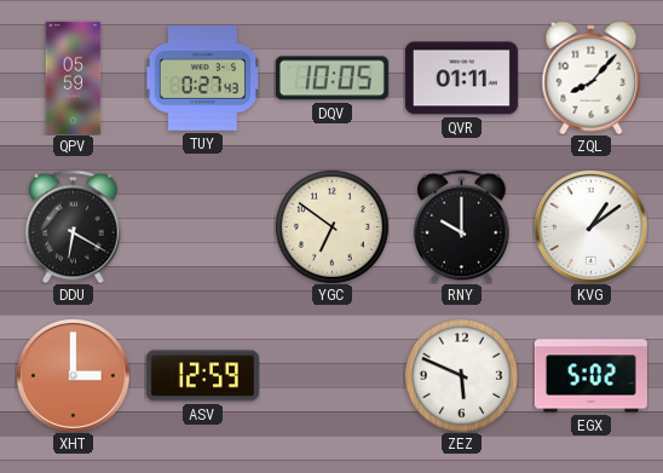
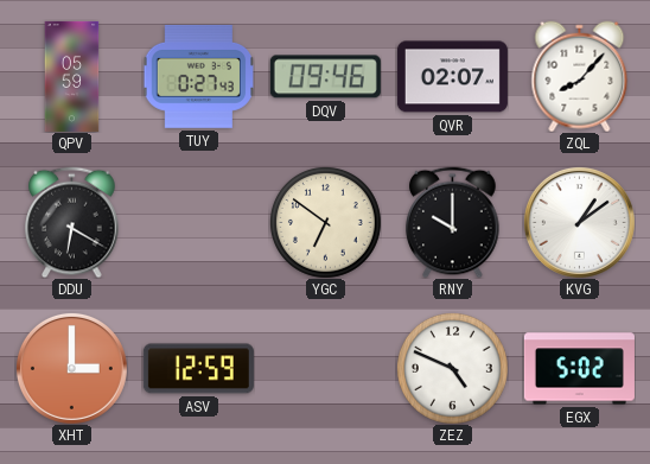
DQV: 10:05 -> 09:46
QVR: 01:11 -> 02:07
ZEZ: 5:49 -> 4:49
